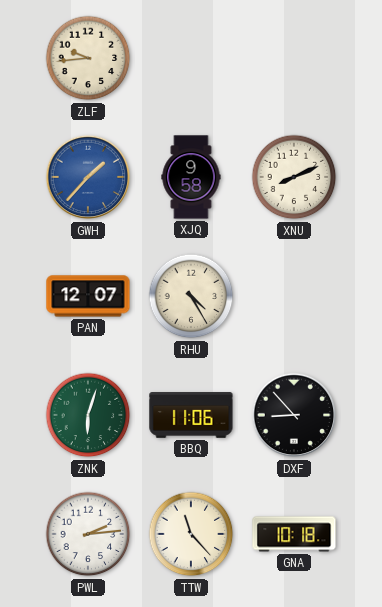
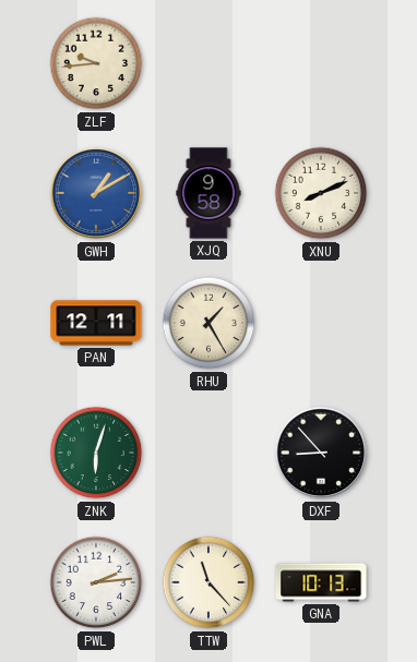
GWH: 1:37 -> 1:10
PAN: 12:07 -> 12:11
RHU: 4:25 -> 1:25
BBQ: 11:06 -> none
GNA: 10:18 -> 10:13
